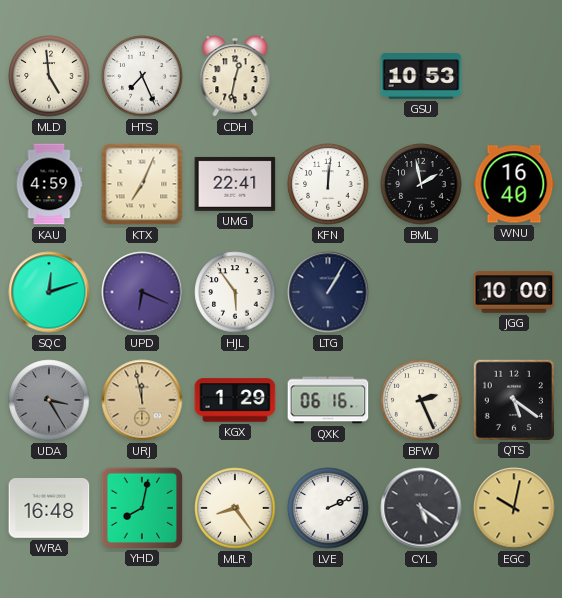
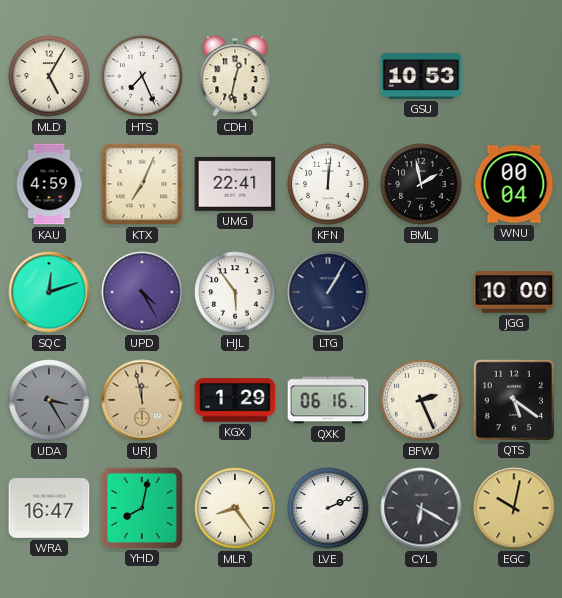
MLD: 4:59 -> 5:05
WNU: 16:40 -> 00:04
UPD: 6:19 -> 4:25
WRA: 16:48 -> 16:47
CYL: 5:21 -> 6:20
